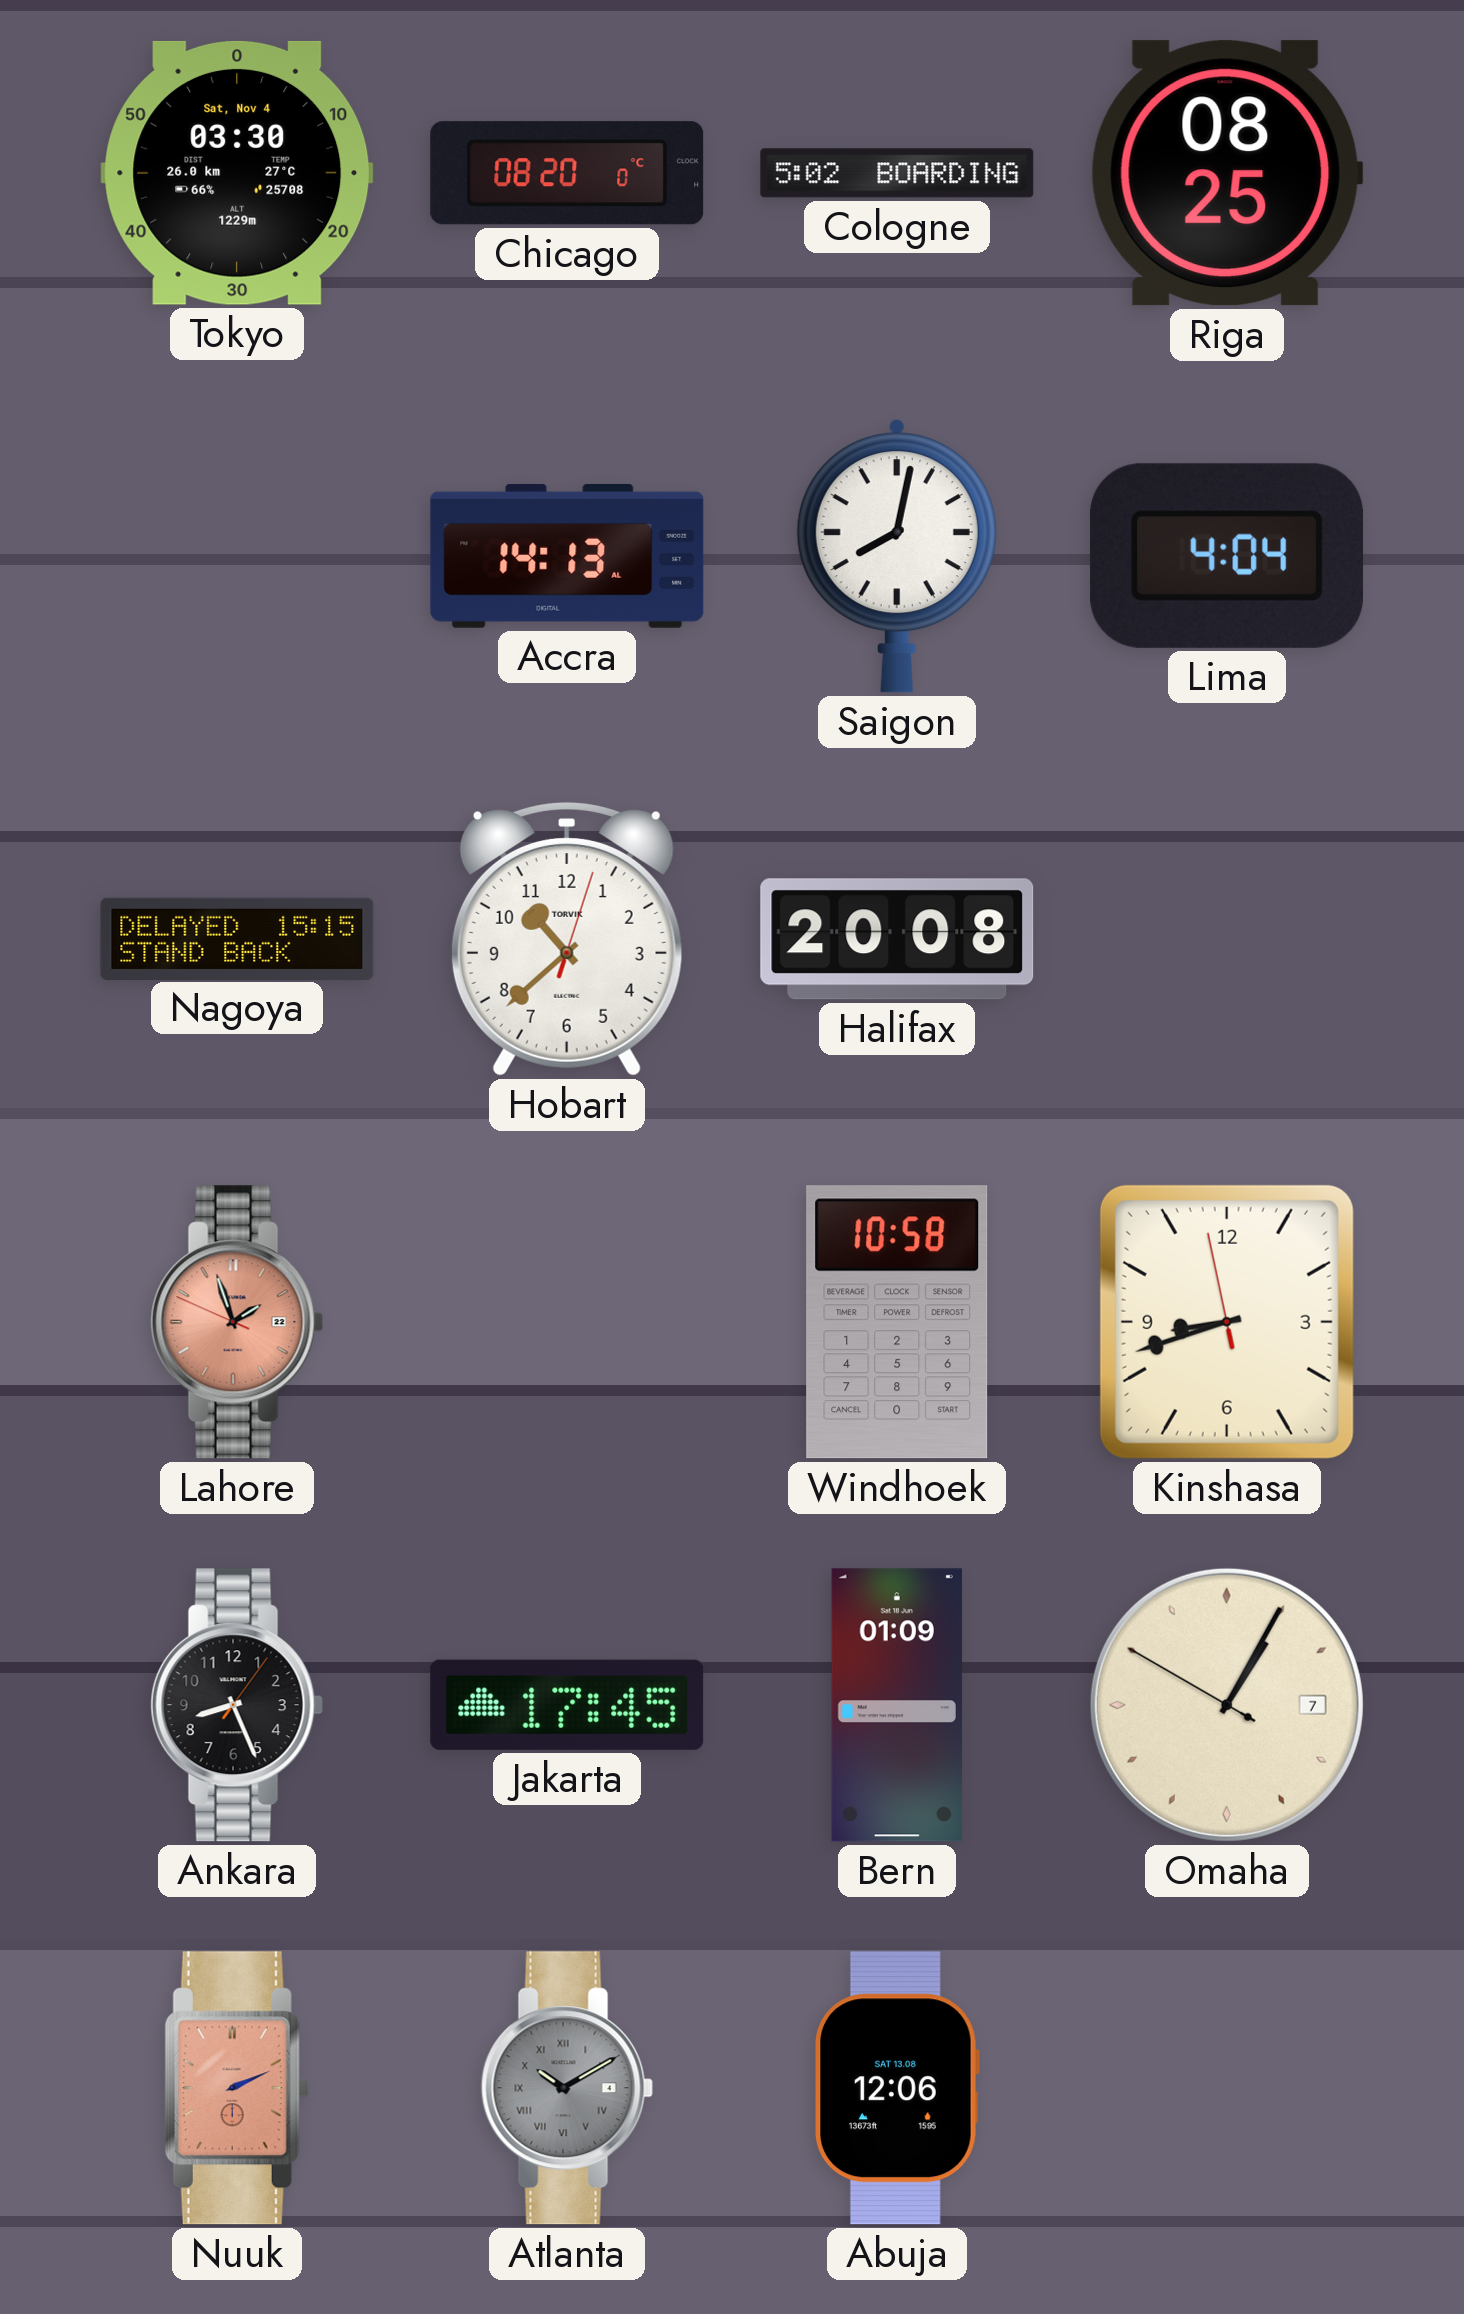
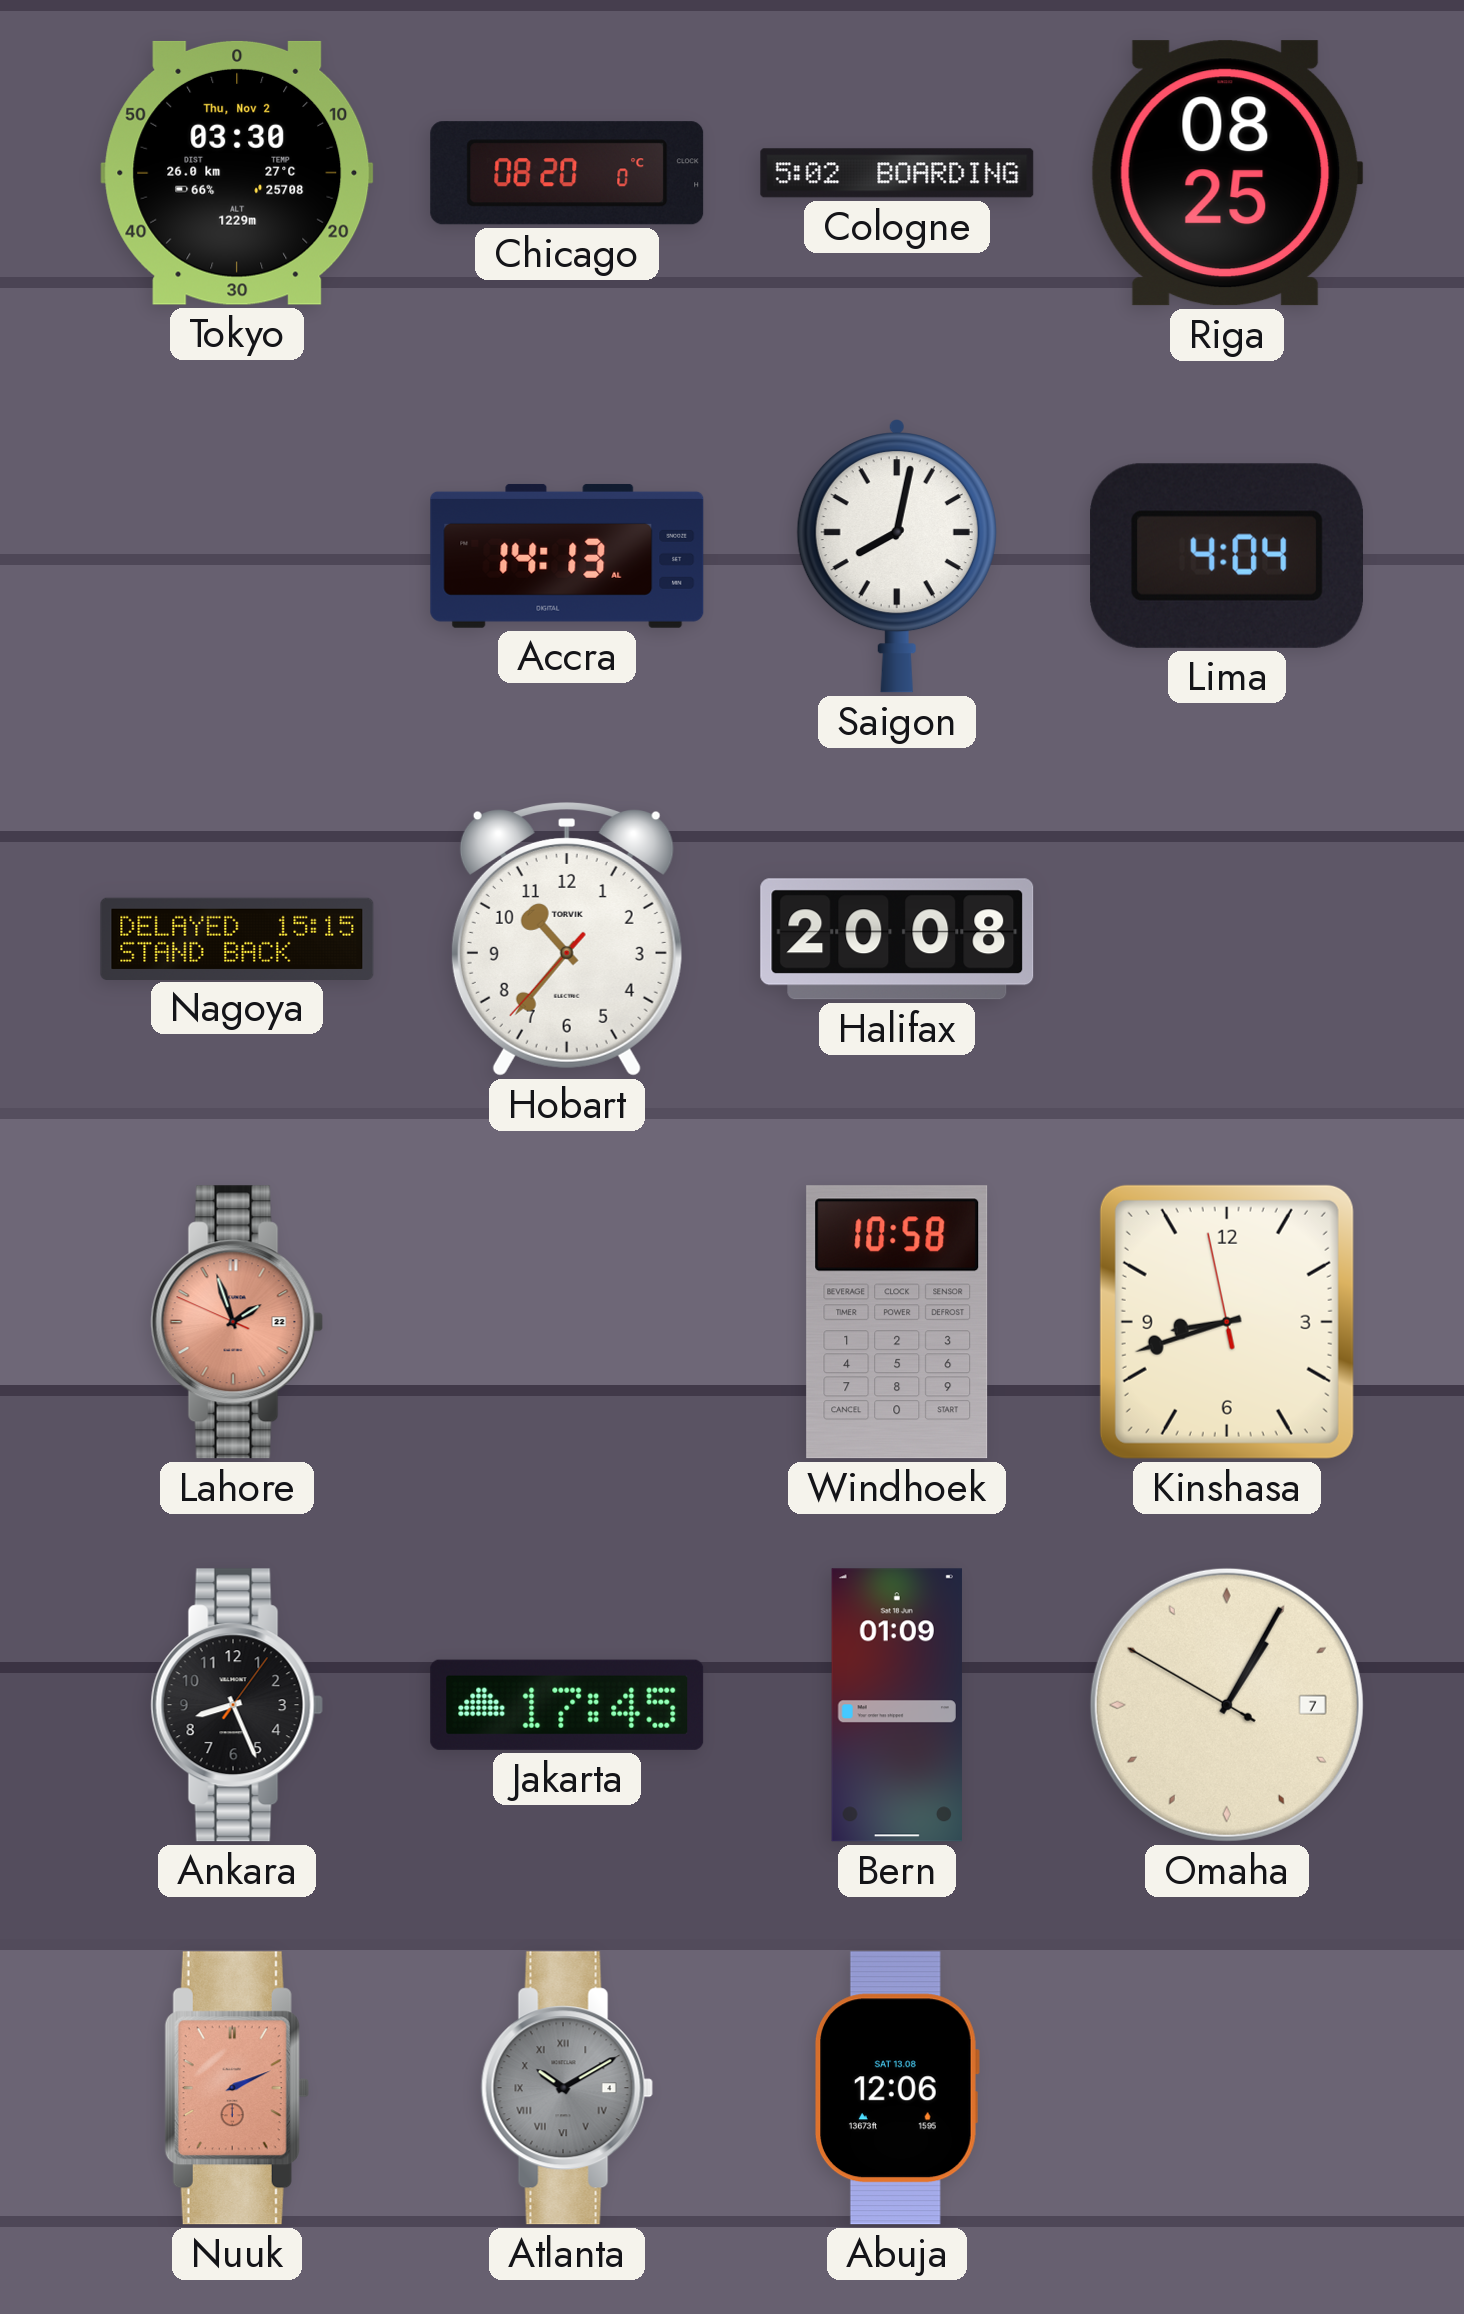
Tokyo date: Sat, Nov 4 -> Thu, Nov 2
Hobart: 10:38 -> 10:36
